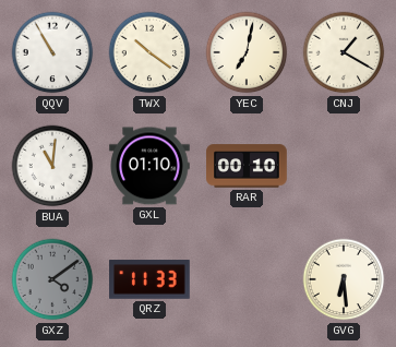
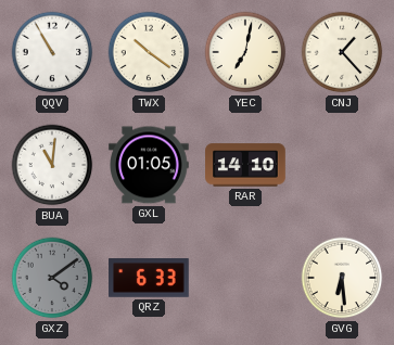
CNJ: 1:20 -> 1:23
GXL: 01:10 -> 01:05
RAR: 00:10 -> 14:10
QRZ: 11:33 -> 6:33
